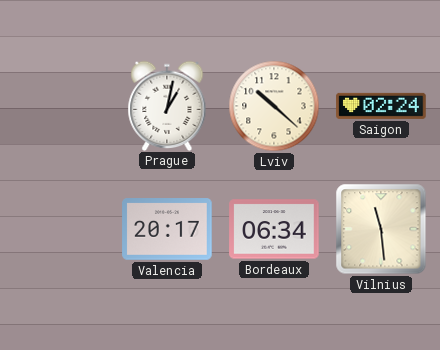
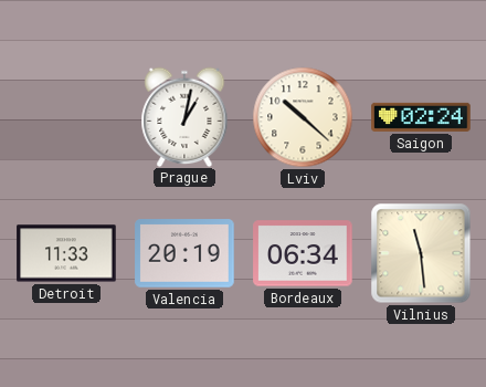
Detroit: none -> 11:33
Valencia: 20:17 -> 20:19
